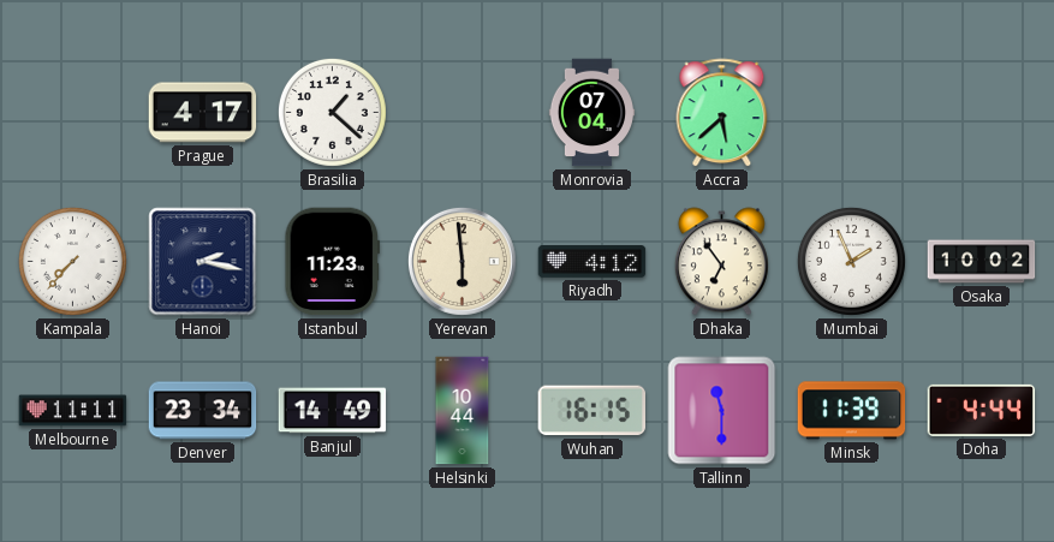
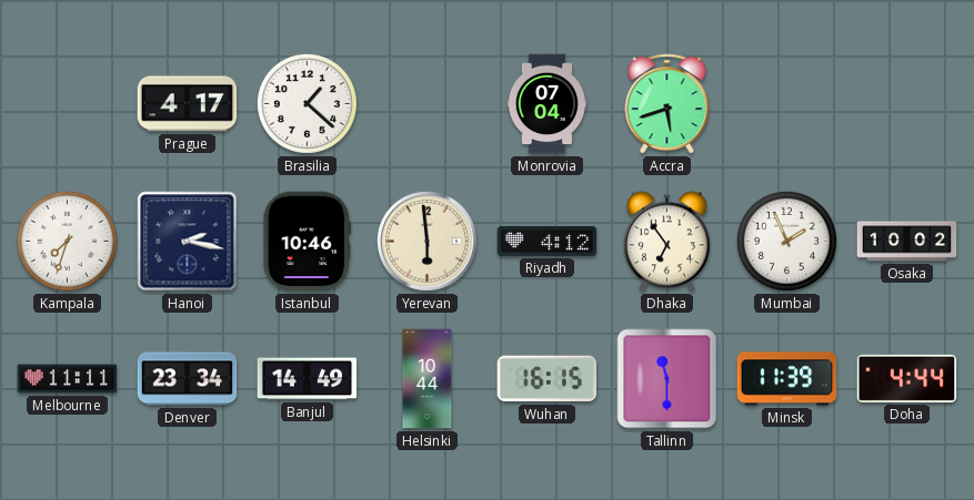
Accra: 5:38 -> 5:42
Kampala: 7:37 -> 7:33
Istanbul: 11:23 -> 10:46
